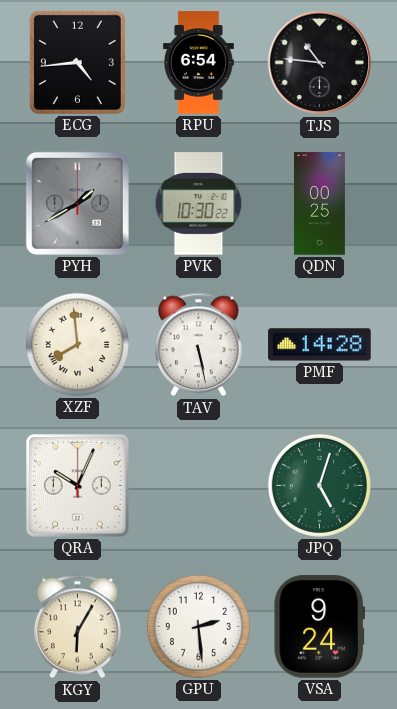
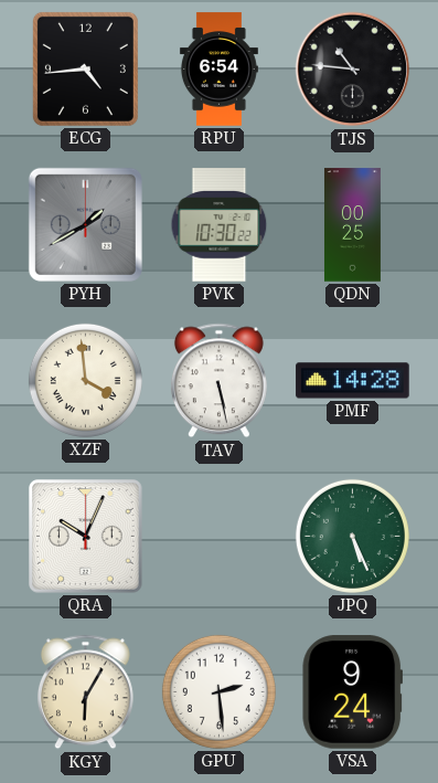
XZF: 7:59 -> 3:59
JPQ: 5:03 -> 5:26
